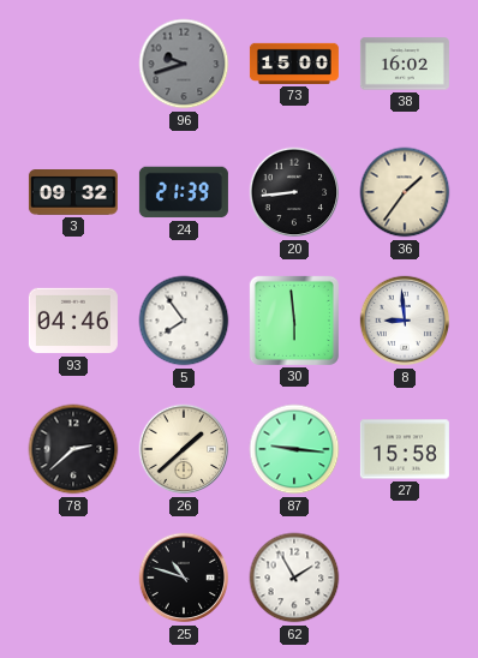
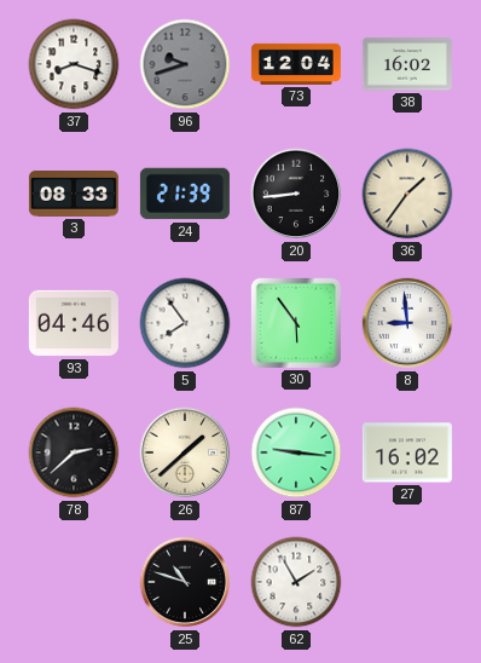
37: none -> 8:18
73: 15:00 -> 12:04
3: 09:32 -> 08:33
30: 5:59 -> 5:54
27: 15:58 -> 16:02
